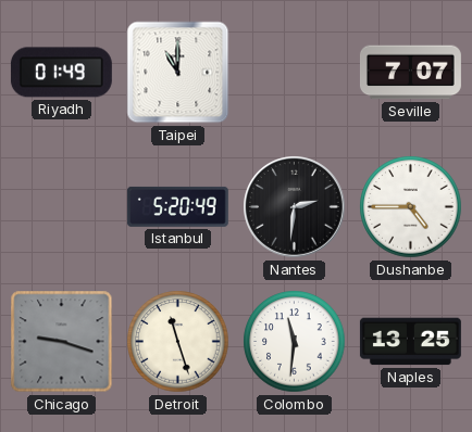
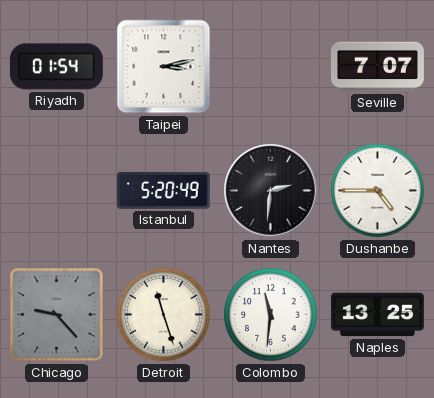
Riyadh: 01:49 -> 01:54
Taipei: 11:00 -> 3:13
Chicago: 9:18 -> 9:23
